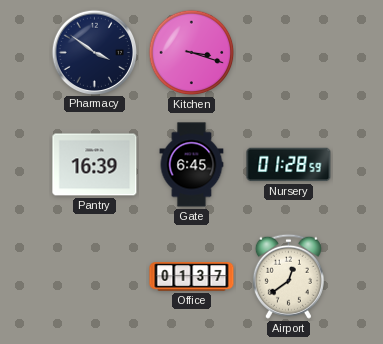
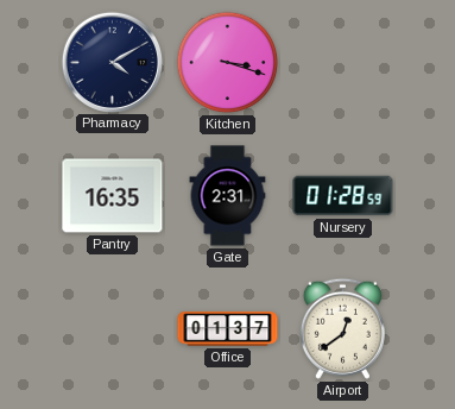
Pharmacy: 3:51 -> 4:10
Pantry: 16:39 -> 16:35
Gate: 6:45 -> 2:31
